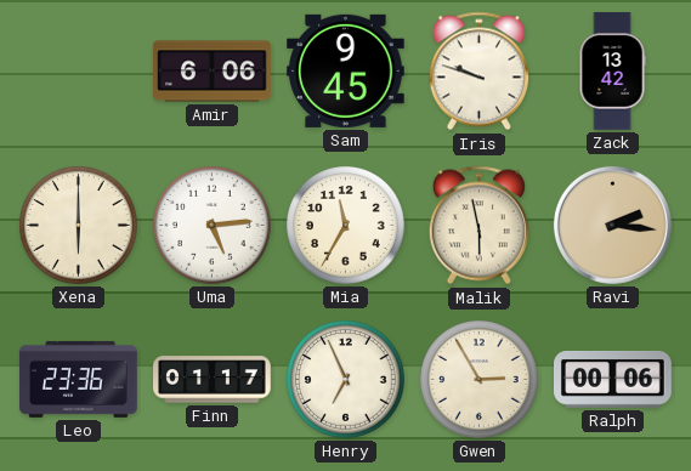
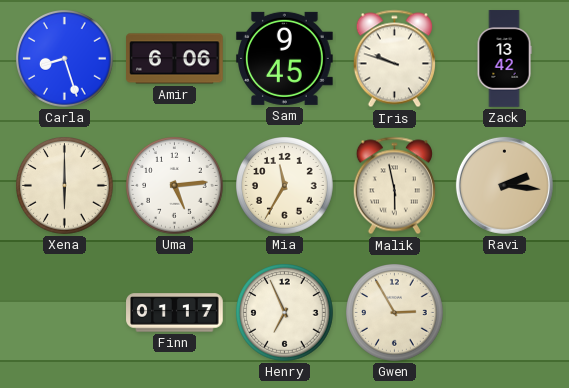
Carla: none -> 8:27
Leo: 23:36 -> none
Ralph: 00:06 -> none
